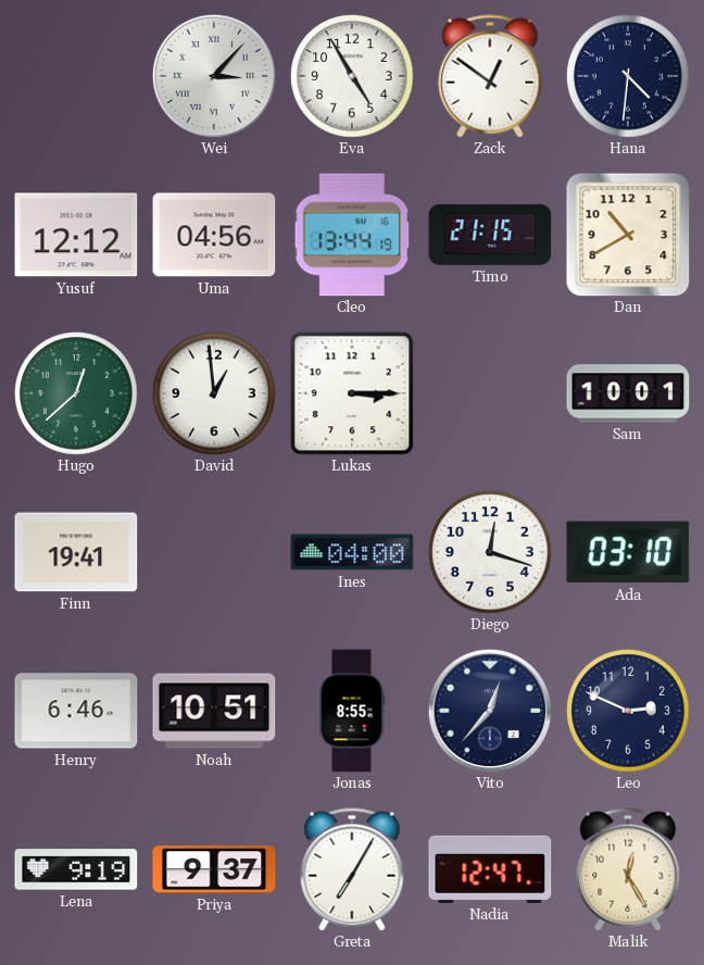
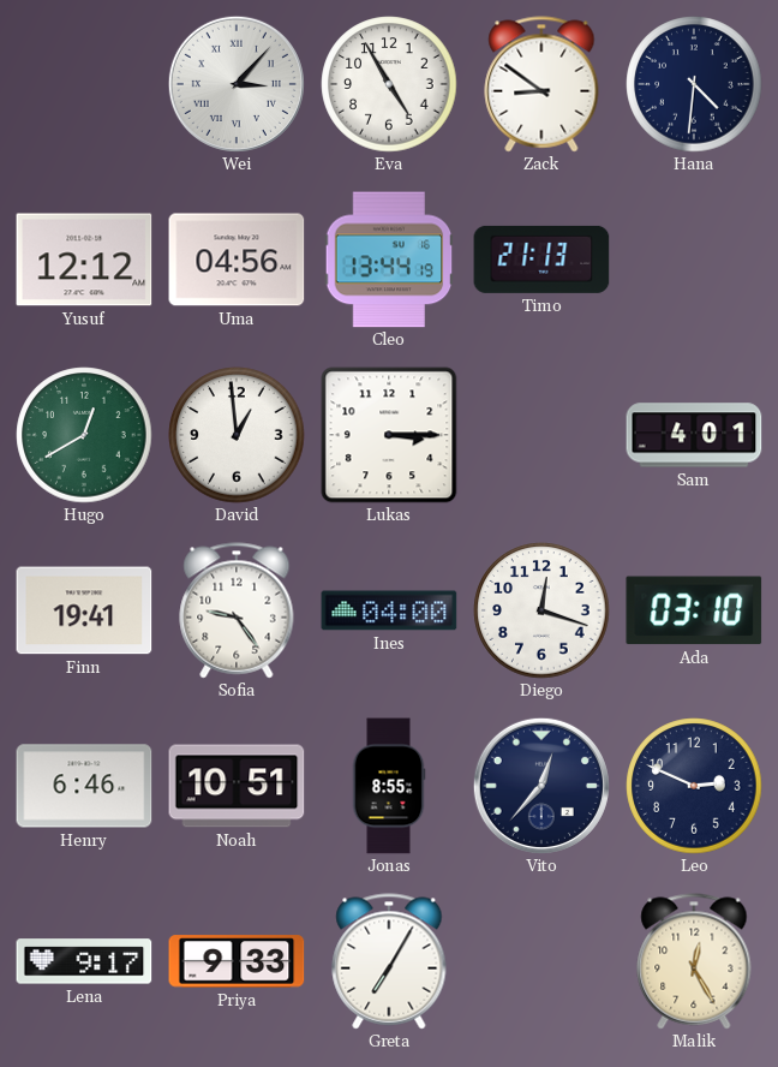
Zack: 12:51 -> 8:51
Timo: 21:15 -> 21:13
Dan: 10:40 -> none
Hugo: 12:38 -> 12:40
Sam: 10:01 -> 4:01
Sofia: none -> 9:24
Lena: 9:19 -> 9:17
Priya: 9:37 -> 9:33
Nadia: 12:47 -> none
